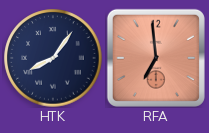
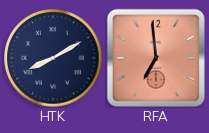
HTK: 8:06 -> 8:10
